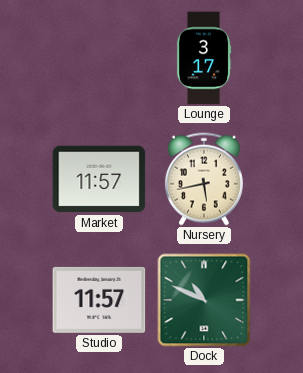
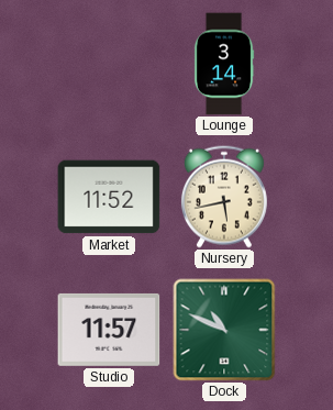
Lounge: 3:17 -> 3:14
Market: 11:57 -> 11:52
